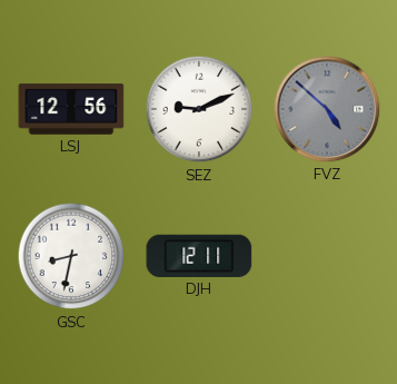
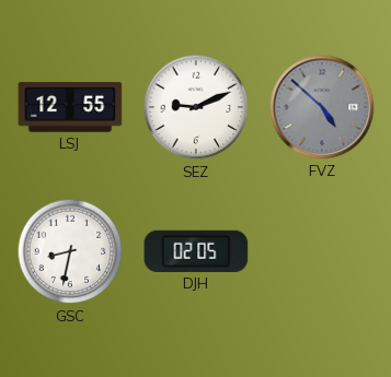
LSJ: 12:56 -> 12:55
DJH: 12:11 -> 02:05
